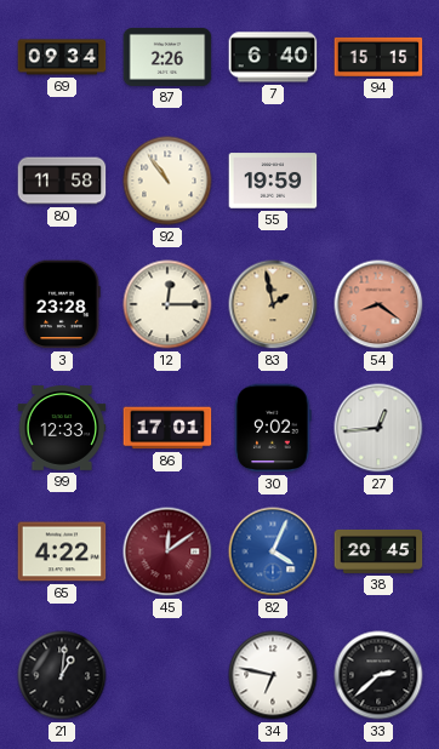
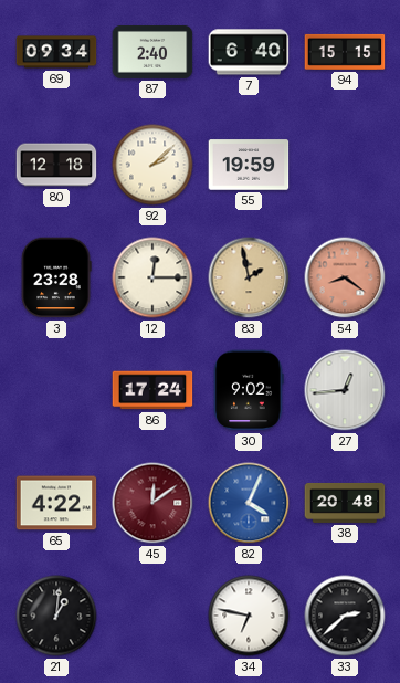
87: 2:26 -> 2:40
80: 11:58 -> 12:18
92: 10:54 -> 2:08
99: 12:33 -> none
86: 17:01 -> 17:24
38: 20:45 -> 20:48
